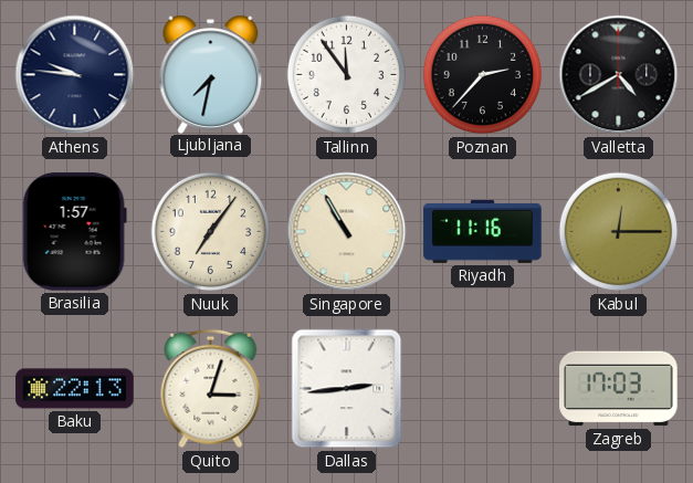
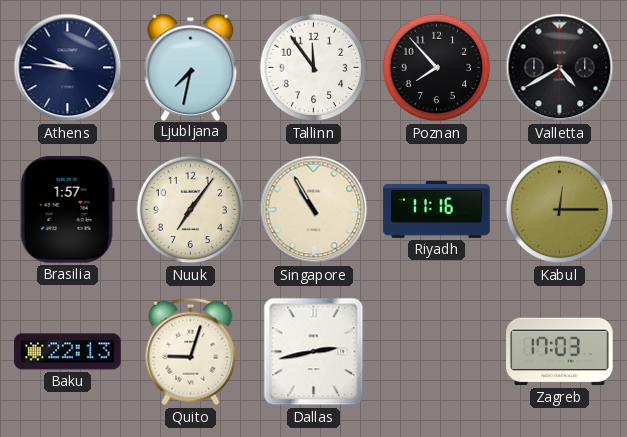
Poznan: 2:37 -> 7:53
Quito: 3:03 -> 9:03
Dallas: 2:44 -> 2:43
